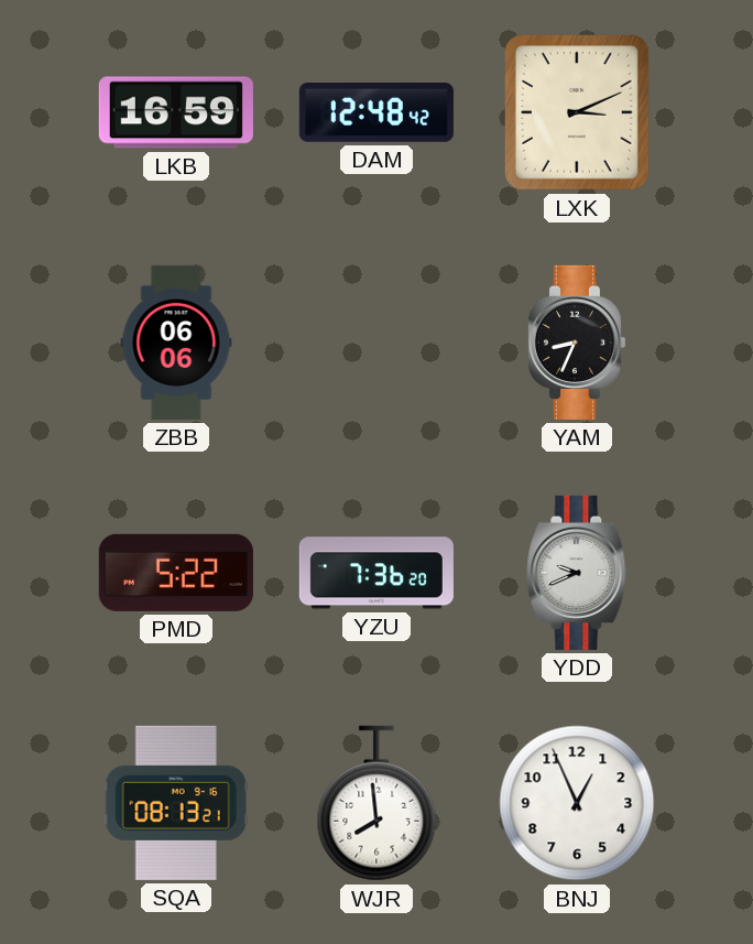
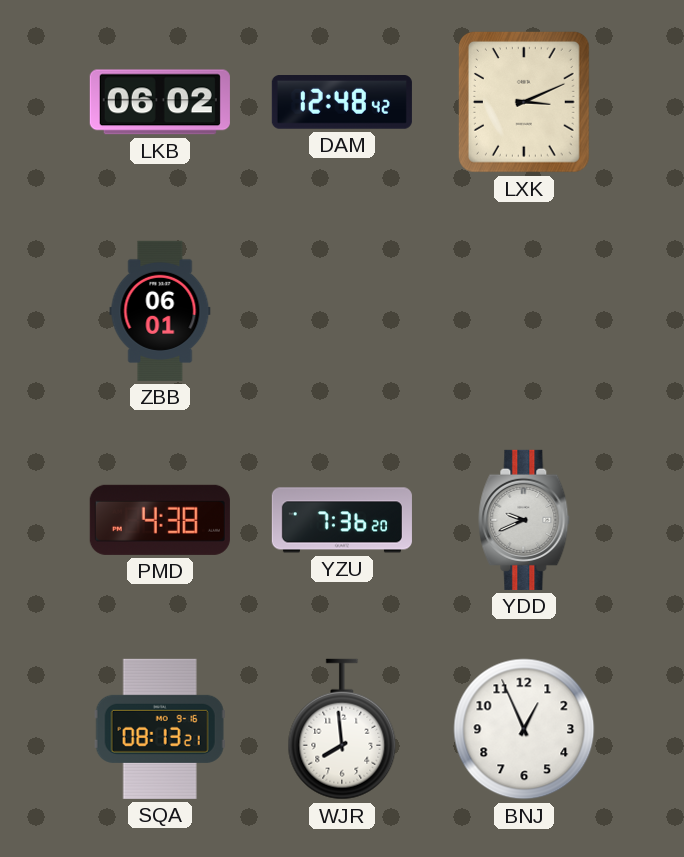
LKB: 16:59 -> 06:02
ZBB: 06:06 -> 06:01
YAM: 8:34 -> none
PMD: 5:22 -> 4:38
